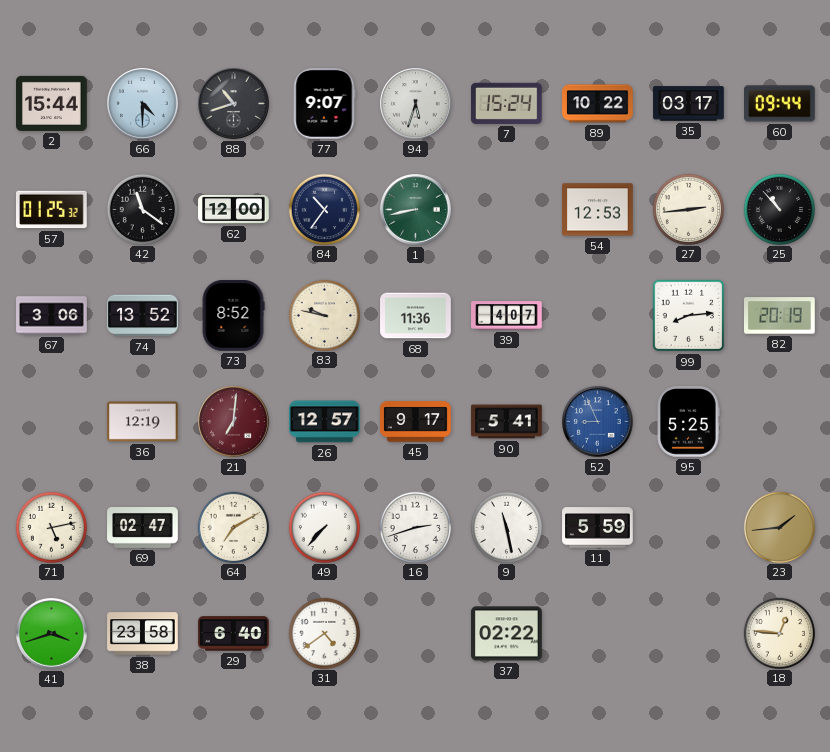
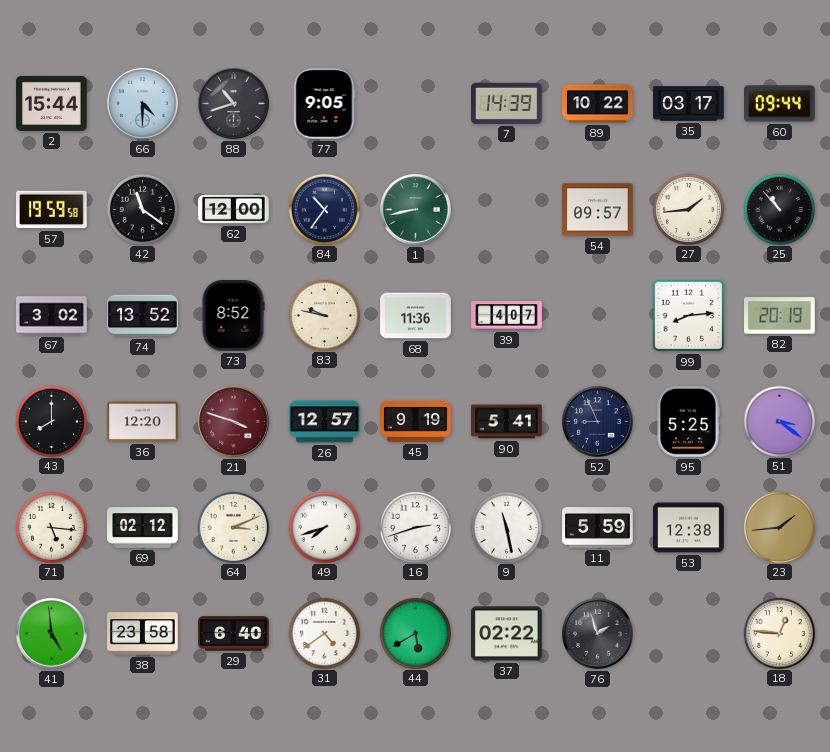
77: 9:07 -> 9:05
94: 5:33 -> none
7: 15:24 -> 14:39
57: 01:25 -> 19:59
54: 12:53 -> 09:57
27: 2:44 -> 1:44
67: 3:06 -> 3:02
43: none -> 8:00
36: 12:19 -> 12:20
21: 7:01 -> 3:48
45: 9:17 -> 9:19
52 dial: blue -> navy
51: none -> 3:21
71: 5:13 -> 5:16
69: 02:47 -> 02:12
64: 7:10 -> 3:11
49: 7:37 -> 7:42
53: none -> 12:38
41: 3:42 -> 4:59
44: none -> 5:40
76: none -> 1:57
